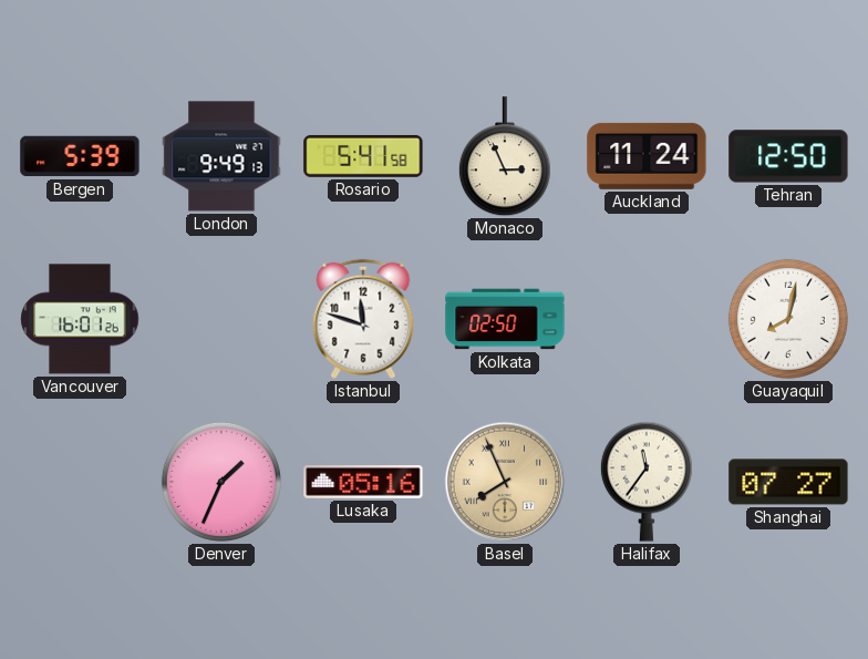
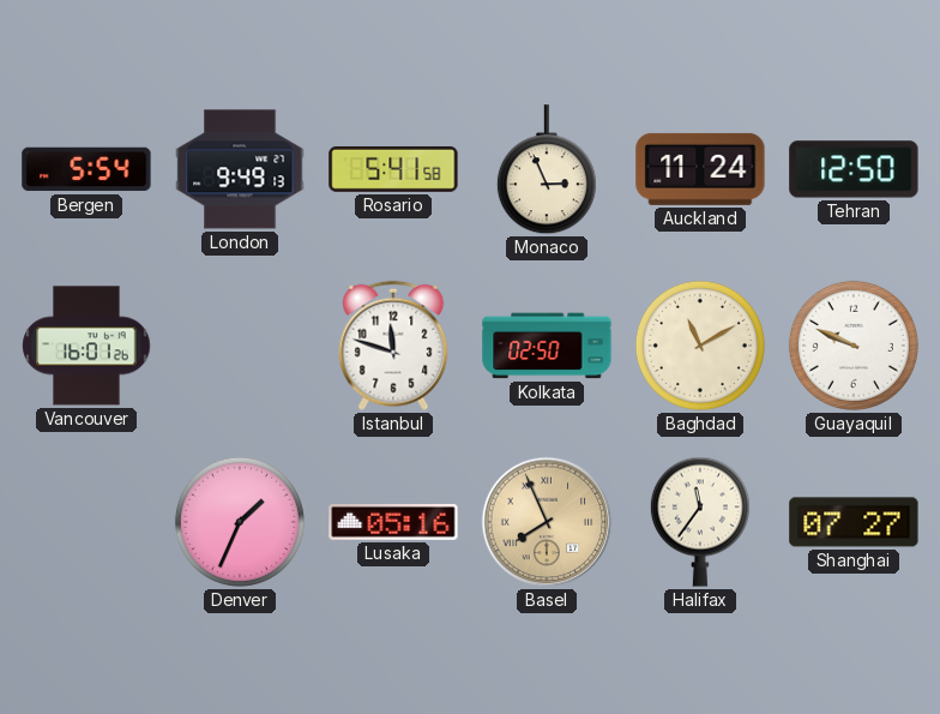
Bergen: 5:39 -> 5:54
Baghdad: none -> 11:10
Guayaquil: 8:02 -> 9:49
